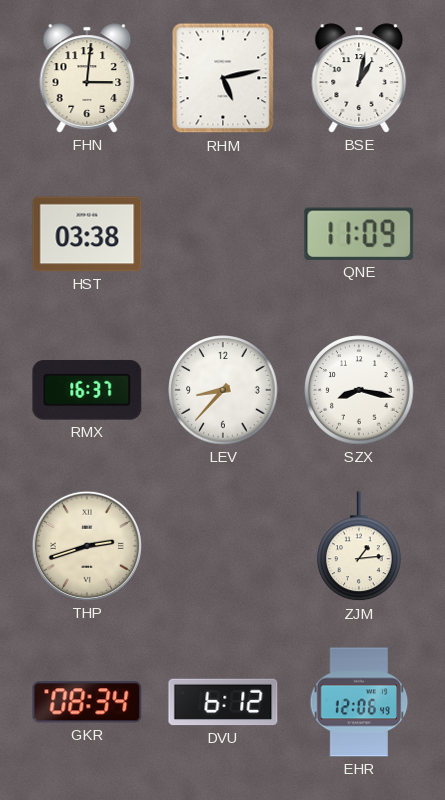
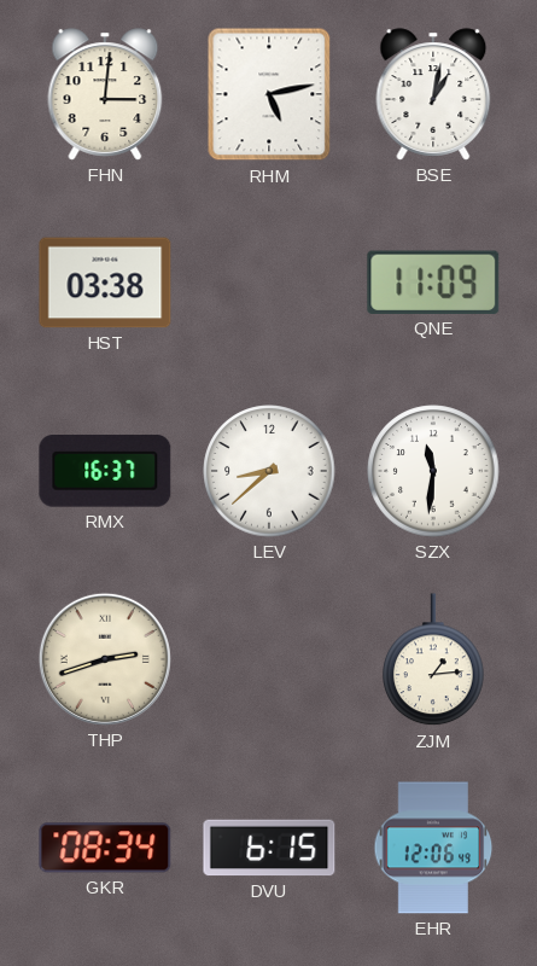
LEV: 8:37 -> 8:38
SZX: 8:17 -> 11:31
DVU: 6:12 -> 6:15
